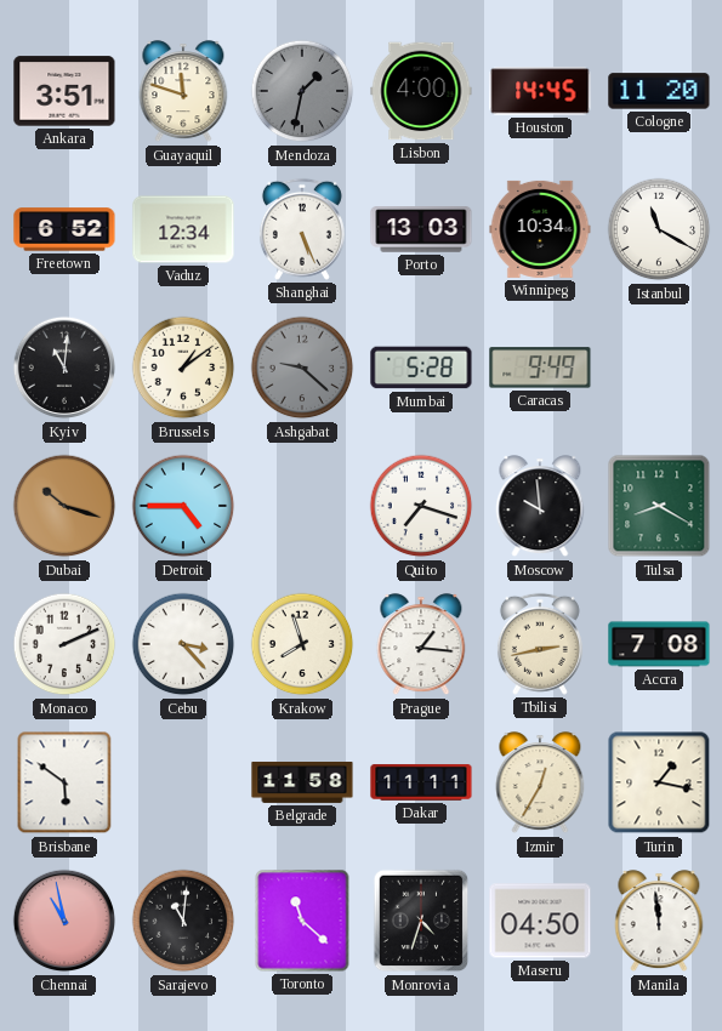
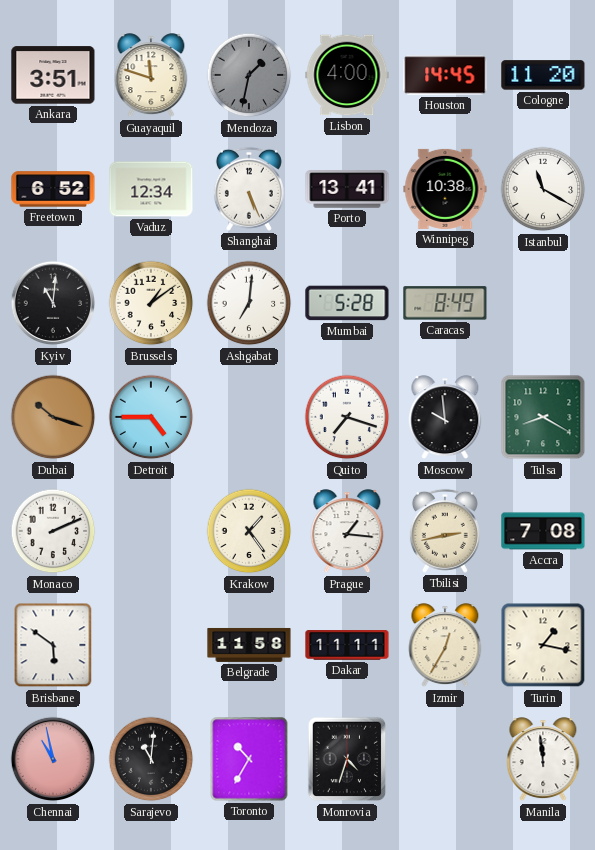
Porto: 13:03 -> 13:41
Winnipeg: 10:34 -> 10:38
Ashgabat: 9:22 -> 7:01
Ashgabat dial: grey -> white
Caracas: 9:49 -> 8:49
Cebu: 3:23 -> none
Krakow: 7:57 -> 1:24
Toronto: 11:22 -> 10:35
Maseru: 04:50 -> none
